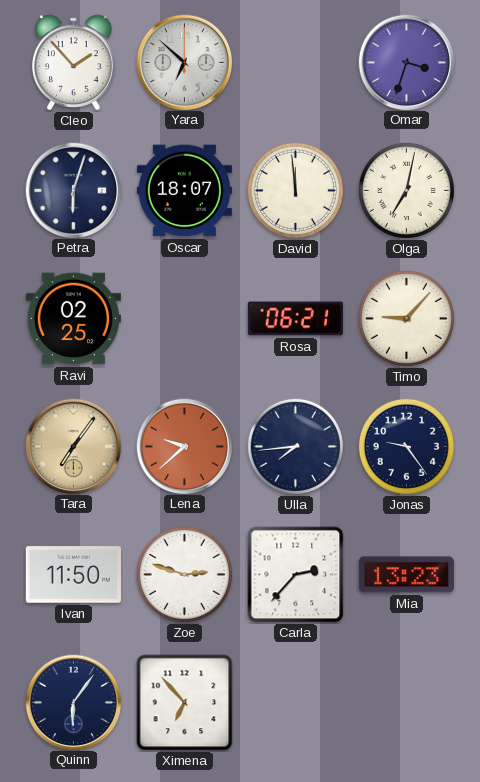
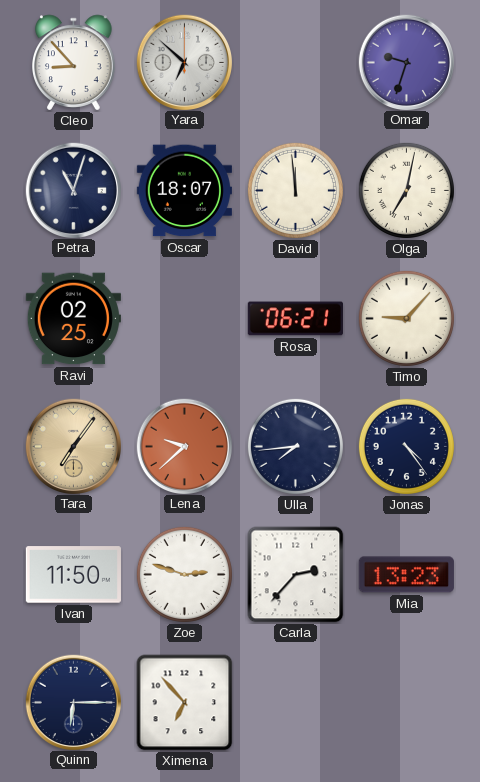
Cleo: 1:53 -> 8:53
Omar: 3:33 -> 9:33
Petra: 6:03 -> 11:03
Jonas: 9:24 -> 4:24
Quinn: 6:06 -> 6:15
